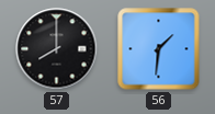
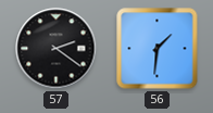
57: 8:00 -> 2:21
